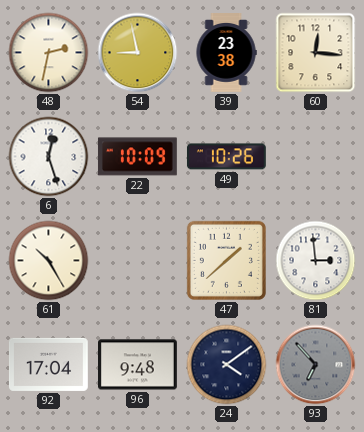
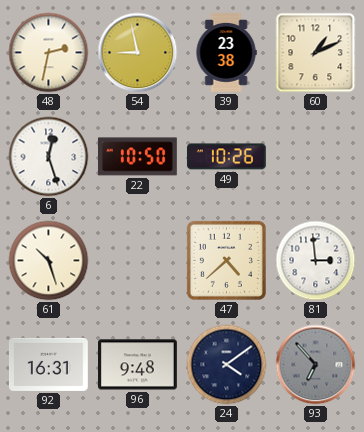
60: 12:16 -> 1:11
22: 10:09 -> 10:50
61: 10:25 -> 10:27
47: 1:38 -> 4:38
92: 17:04 -> 16:31
